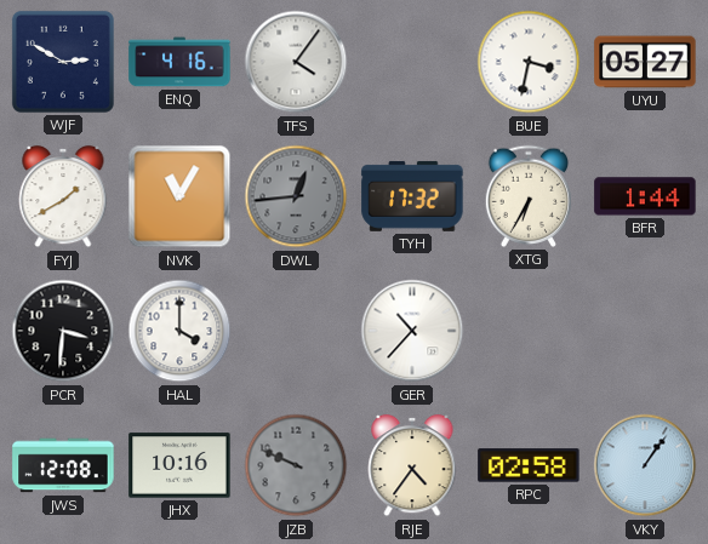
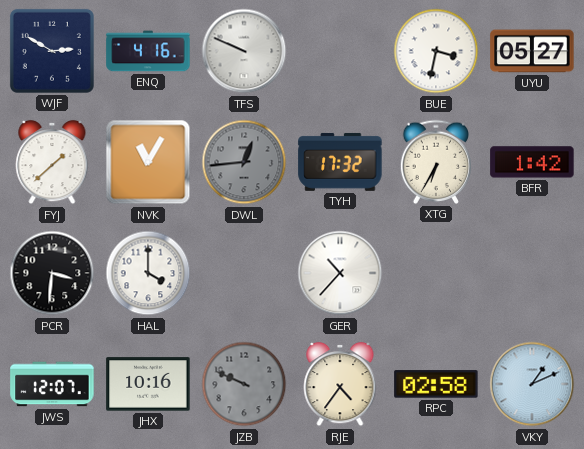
TFS: 4:06 -> 9:49
FYJ: 1:40 -> 1:38
BFR: 1:44 -> 1:42
JWS: 12:08 -> 12:07
VKY: 1:06 -> 1:11
